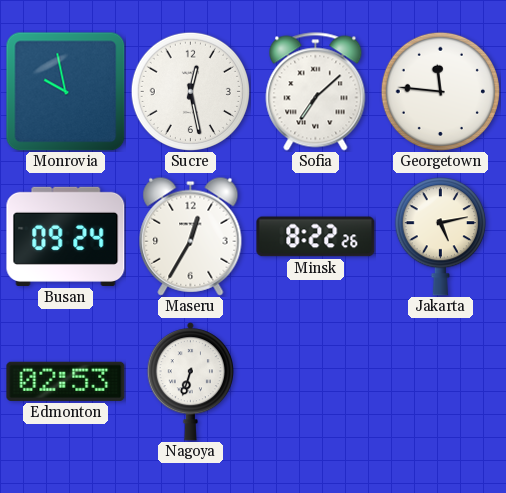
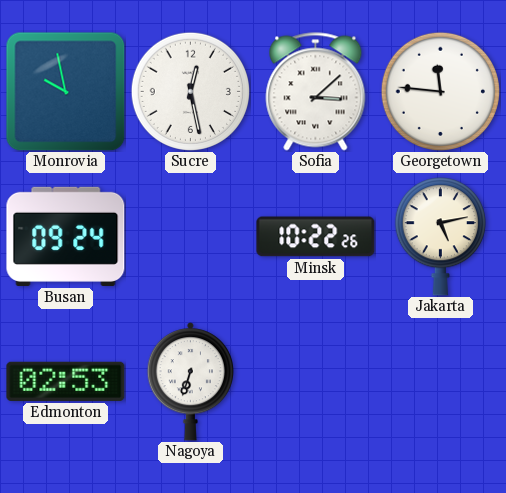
Sofia: 7:08 -> 3:08
Maseru: 12:35 -> none
Minsk: 8:22 -> 10:22
